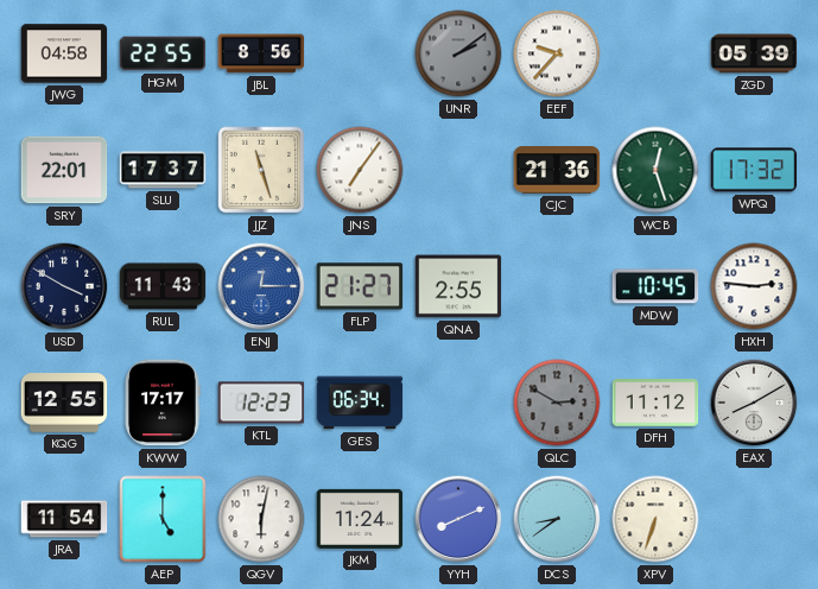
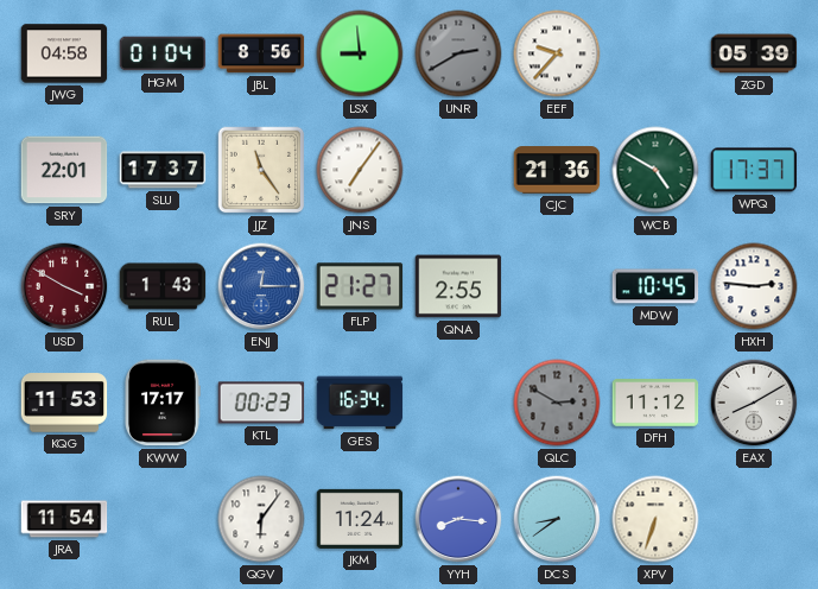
HGM: 22:55 -> 01:04
LSX: none -> 8:59
UNR: 2:09 -> 2:40
JJZ: 11:27 -> 11:24
WCB: 12:27 -> 4:50
WPQ: 17:32 -> 17:37
USD dial: navy -> burgundy
RUL: 11:43 -> 1:43
KQG: 12:55 -> 11:53
KTL: 12:23 -> 00:23
GES: 06:34 -> 16:34
AEP: 5:00 -> none
QGV: 6:02 -> 6:06
YYH: 8:11 -> 8:16
